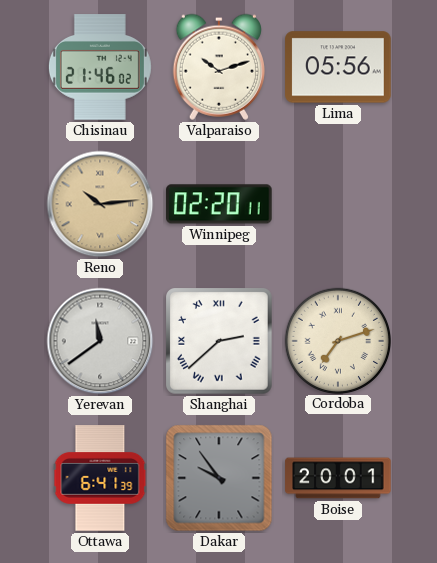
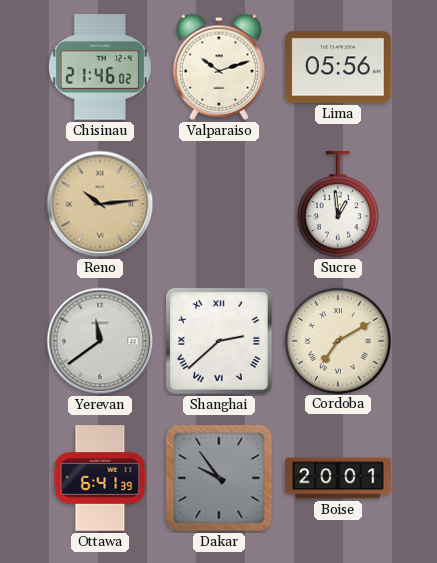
Winnipeg: 02:20 -> none
Sucre: none -> 12:59
Cordoba: 7:12 -> 7:10
